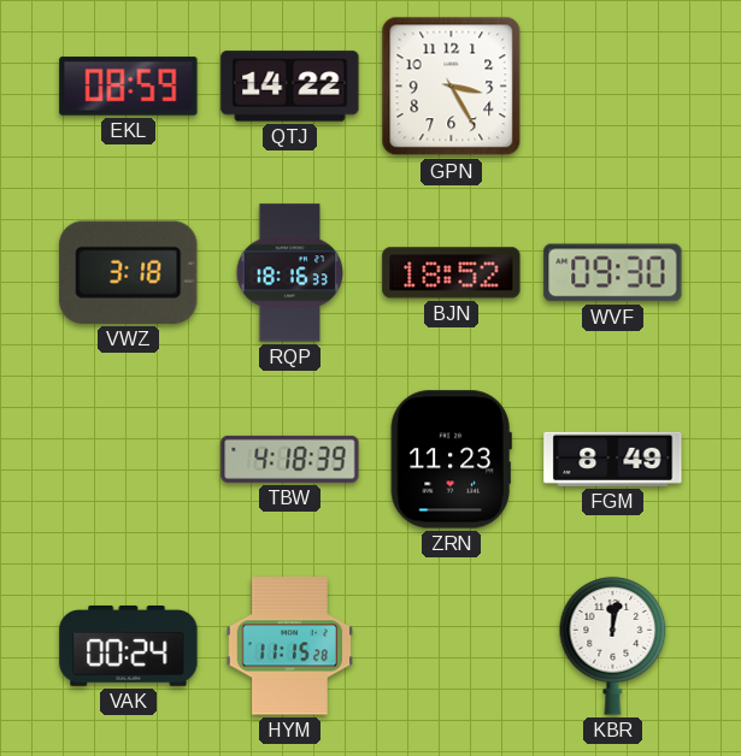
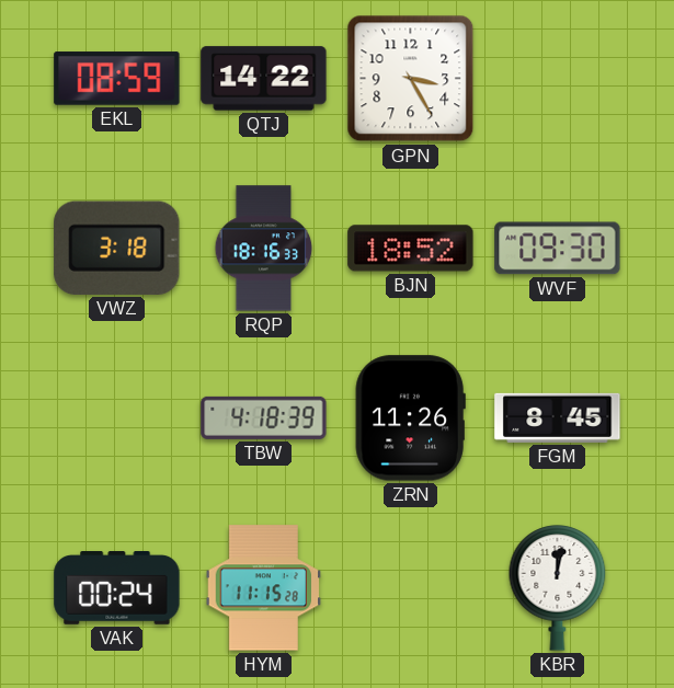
ZRN: 11:23 -> 11:26
FGM: 8:49 -> 8:45
